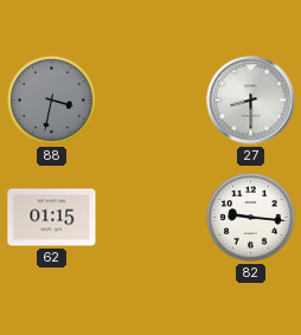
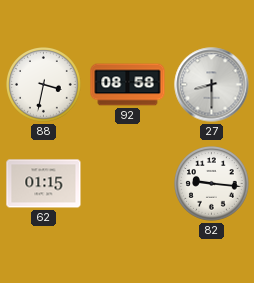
88 dial: grey -> white
92: none -> 08:58
